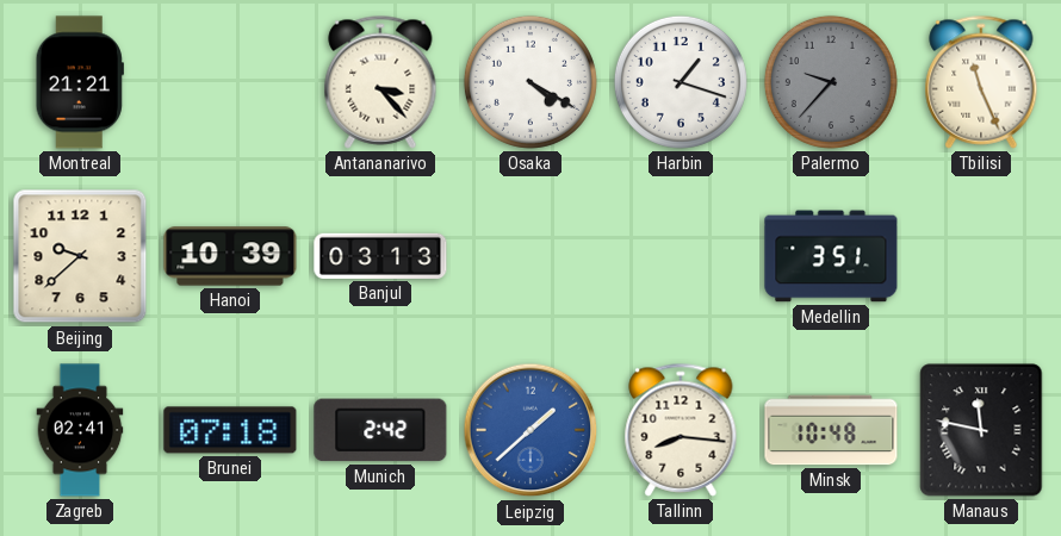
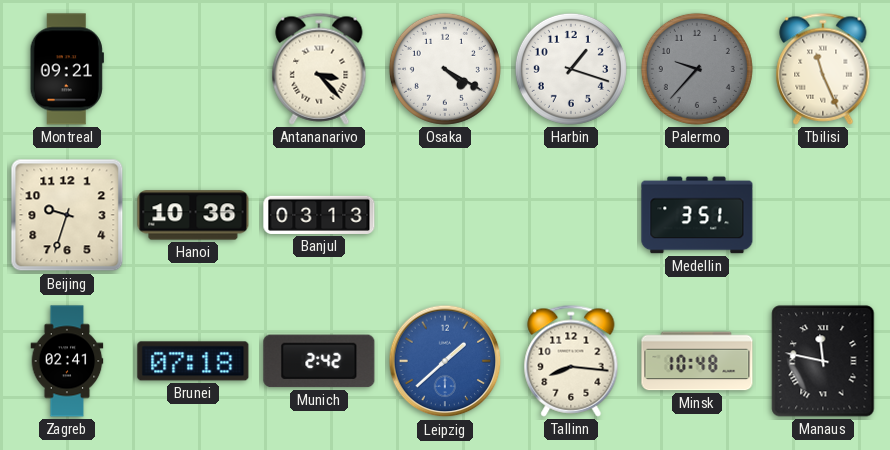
Montreal: 21:21 -> 09:21
Beijing: 9:38 -> 9:33
Hanoi: 10:39 -> 10:36
